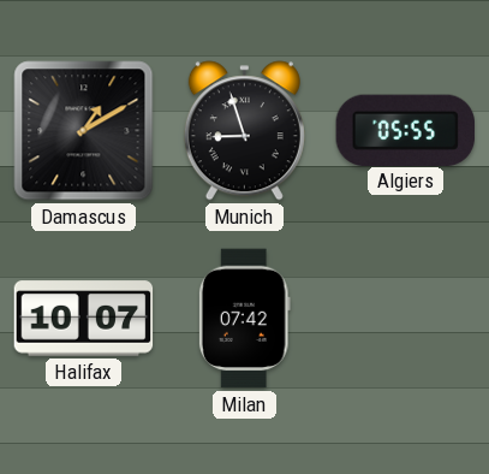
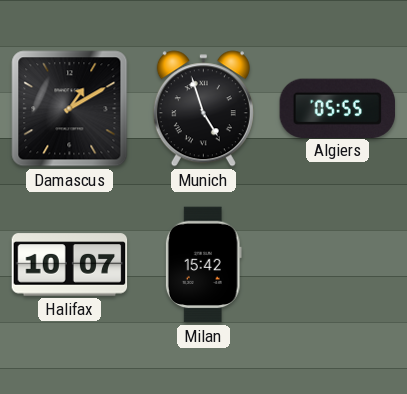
Munich: 8:57 -> 4:57
Milan: 07:42 -> 15:42
